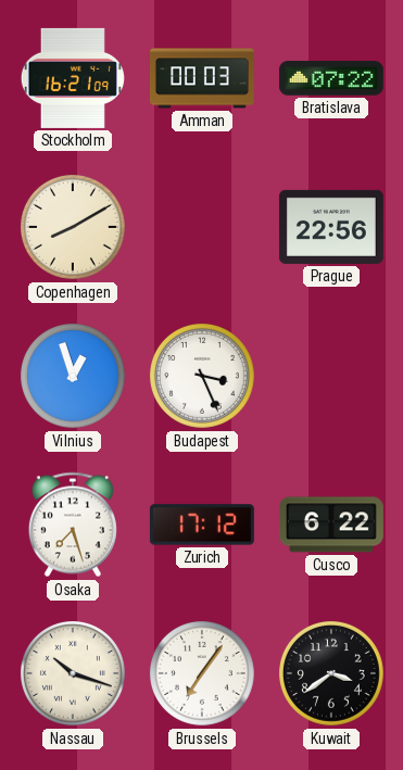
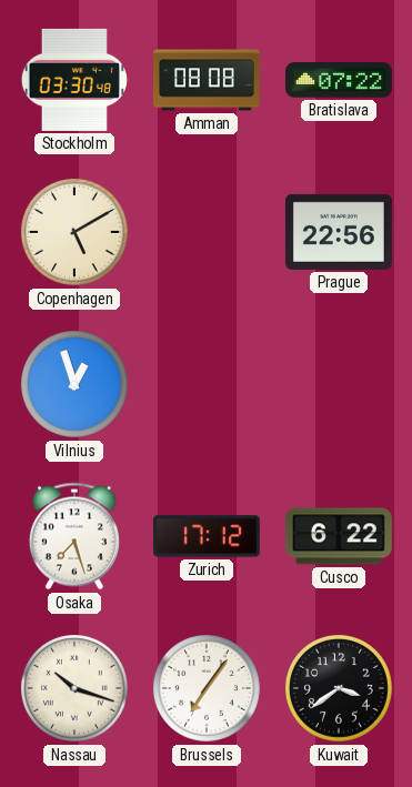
Stockholm: 16:21 -> 03:30
Amman: 00:03 -> 08:08
Copenhagen: 8:10 -> 5:10
Budapest: 3:26 -> none
